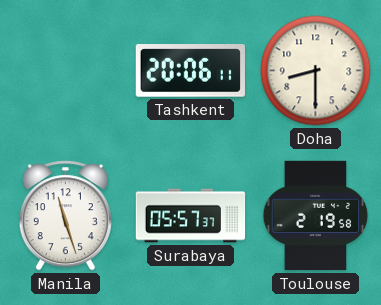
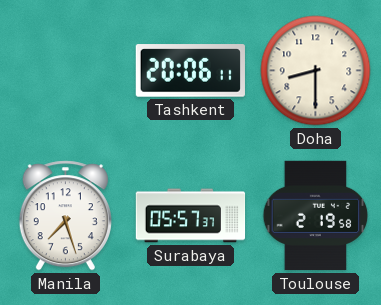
Manila: 11:27 -> 7:27
